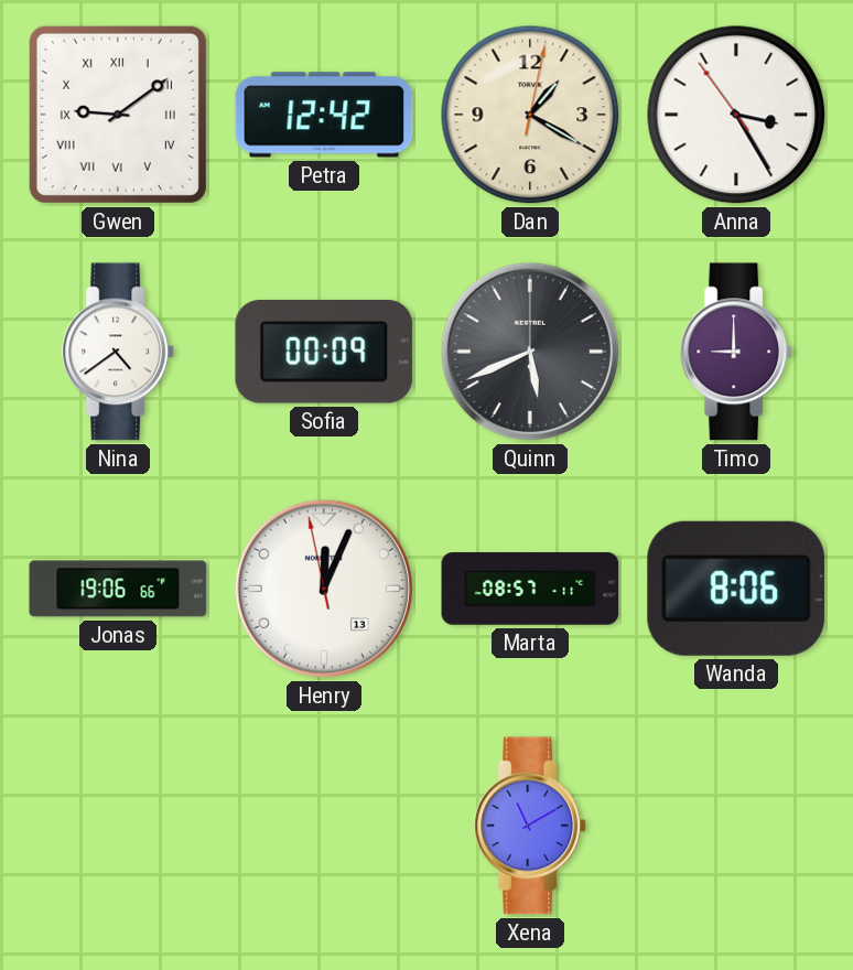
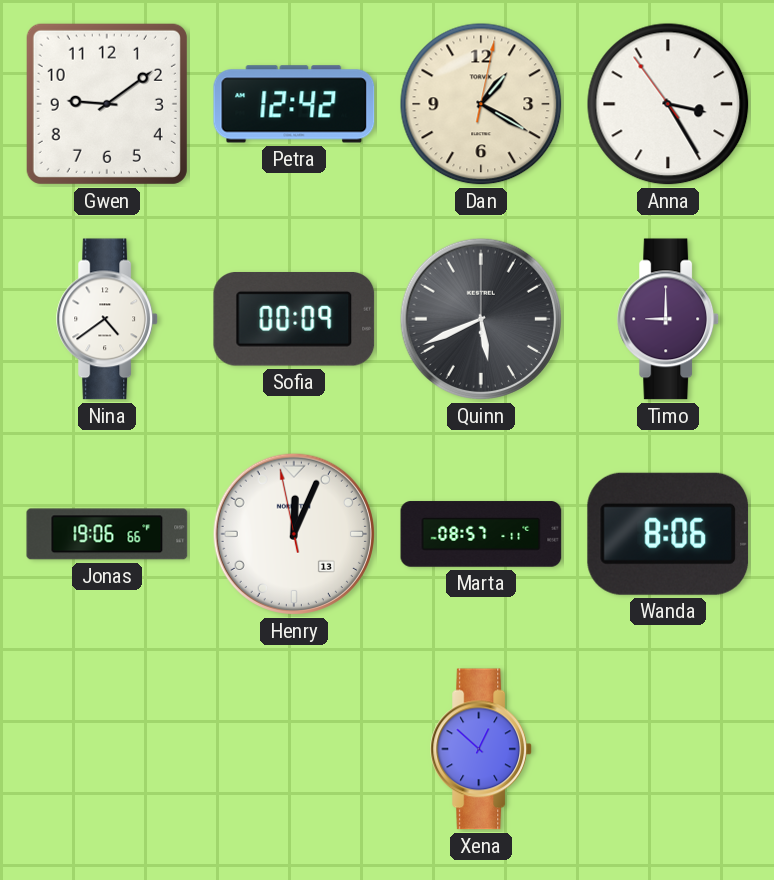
Gwen numerals: Roman -> Arabic
Xena: 11:10 -> 12:52
